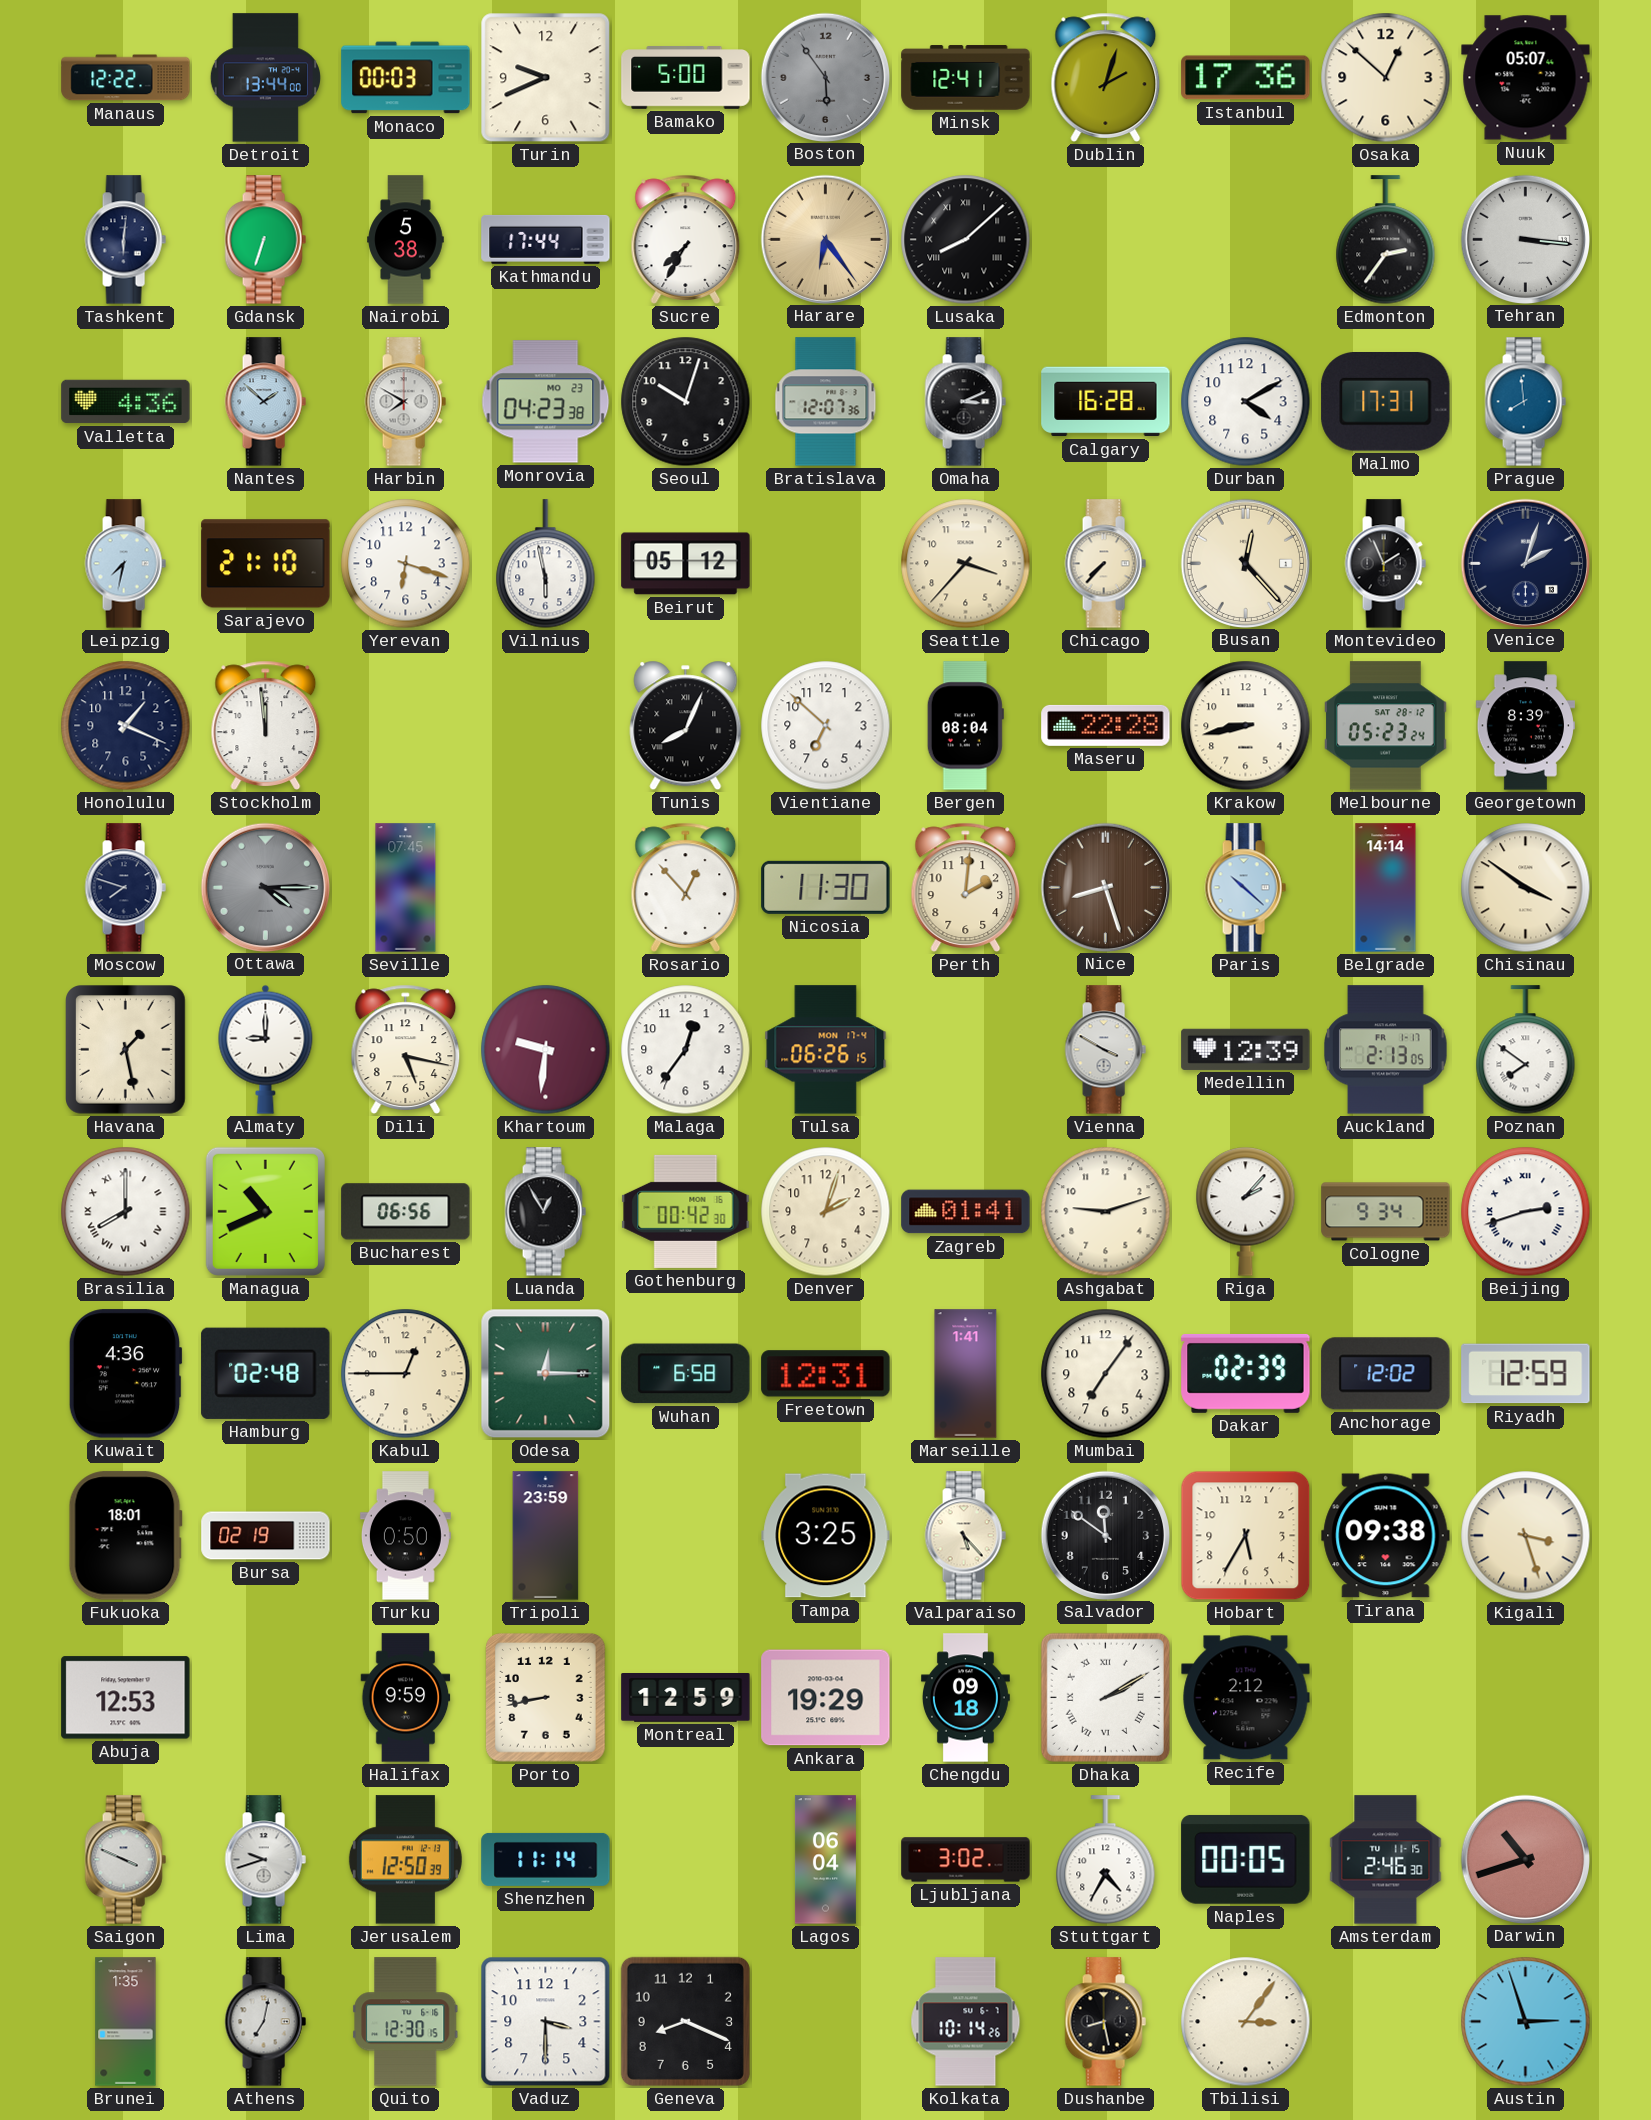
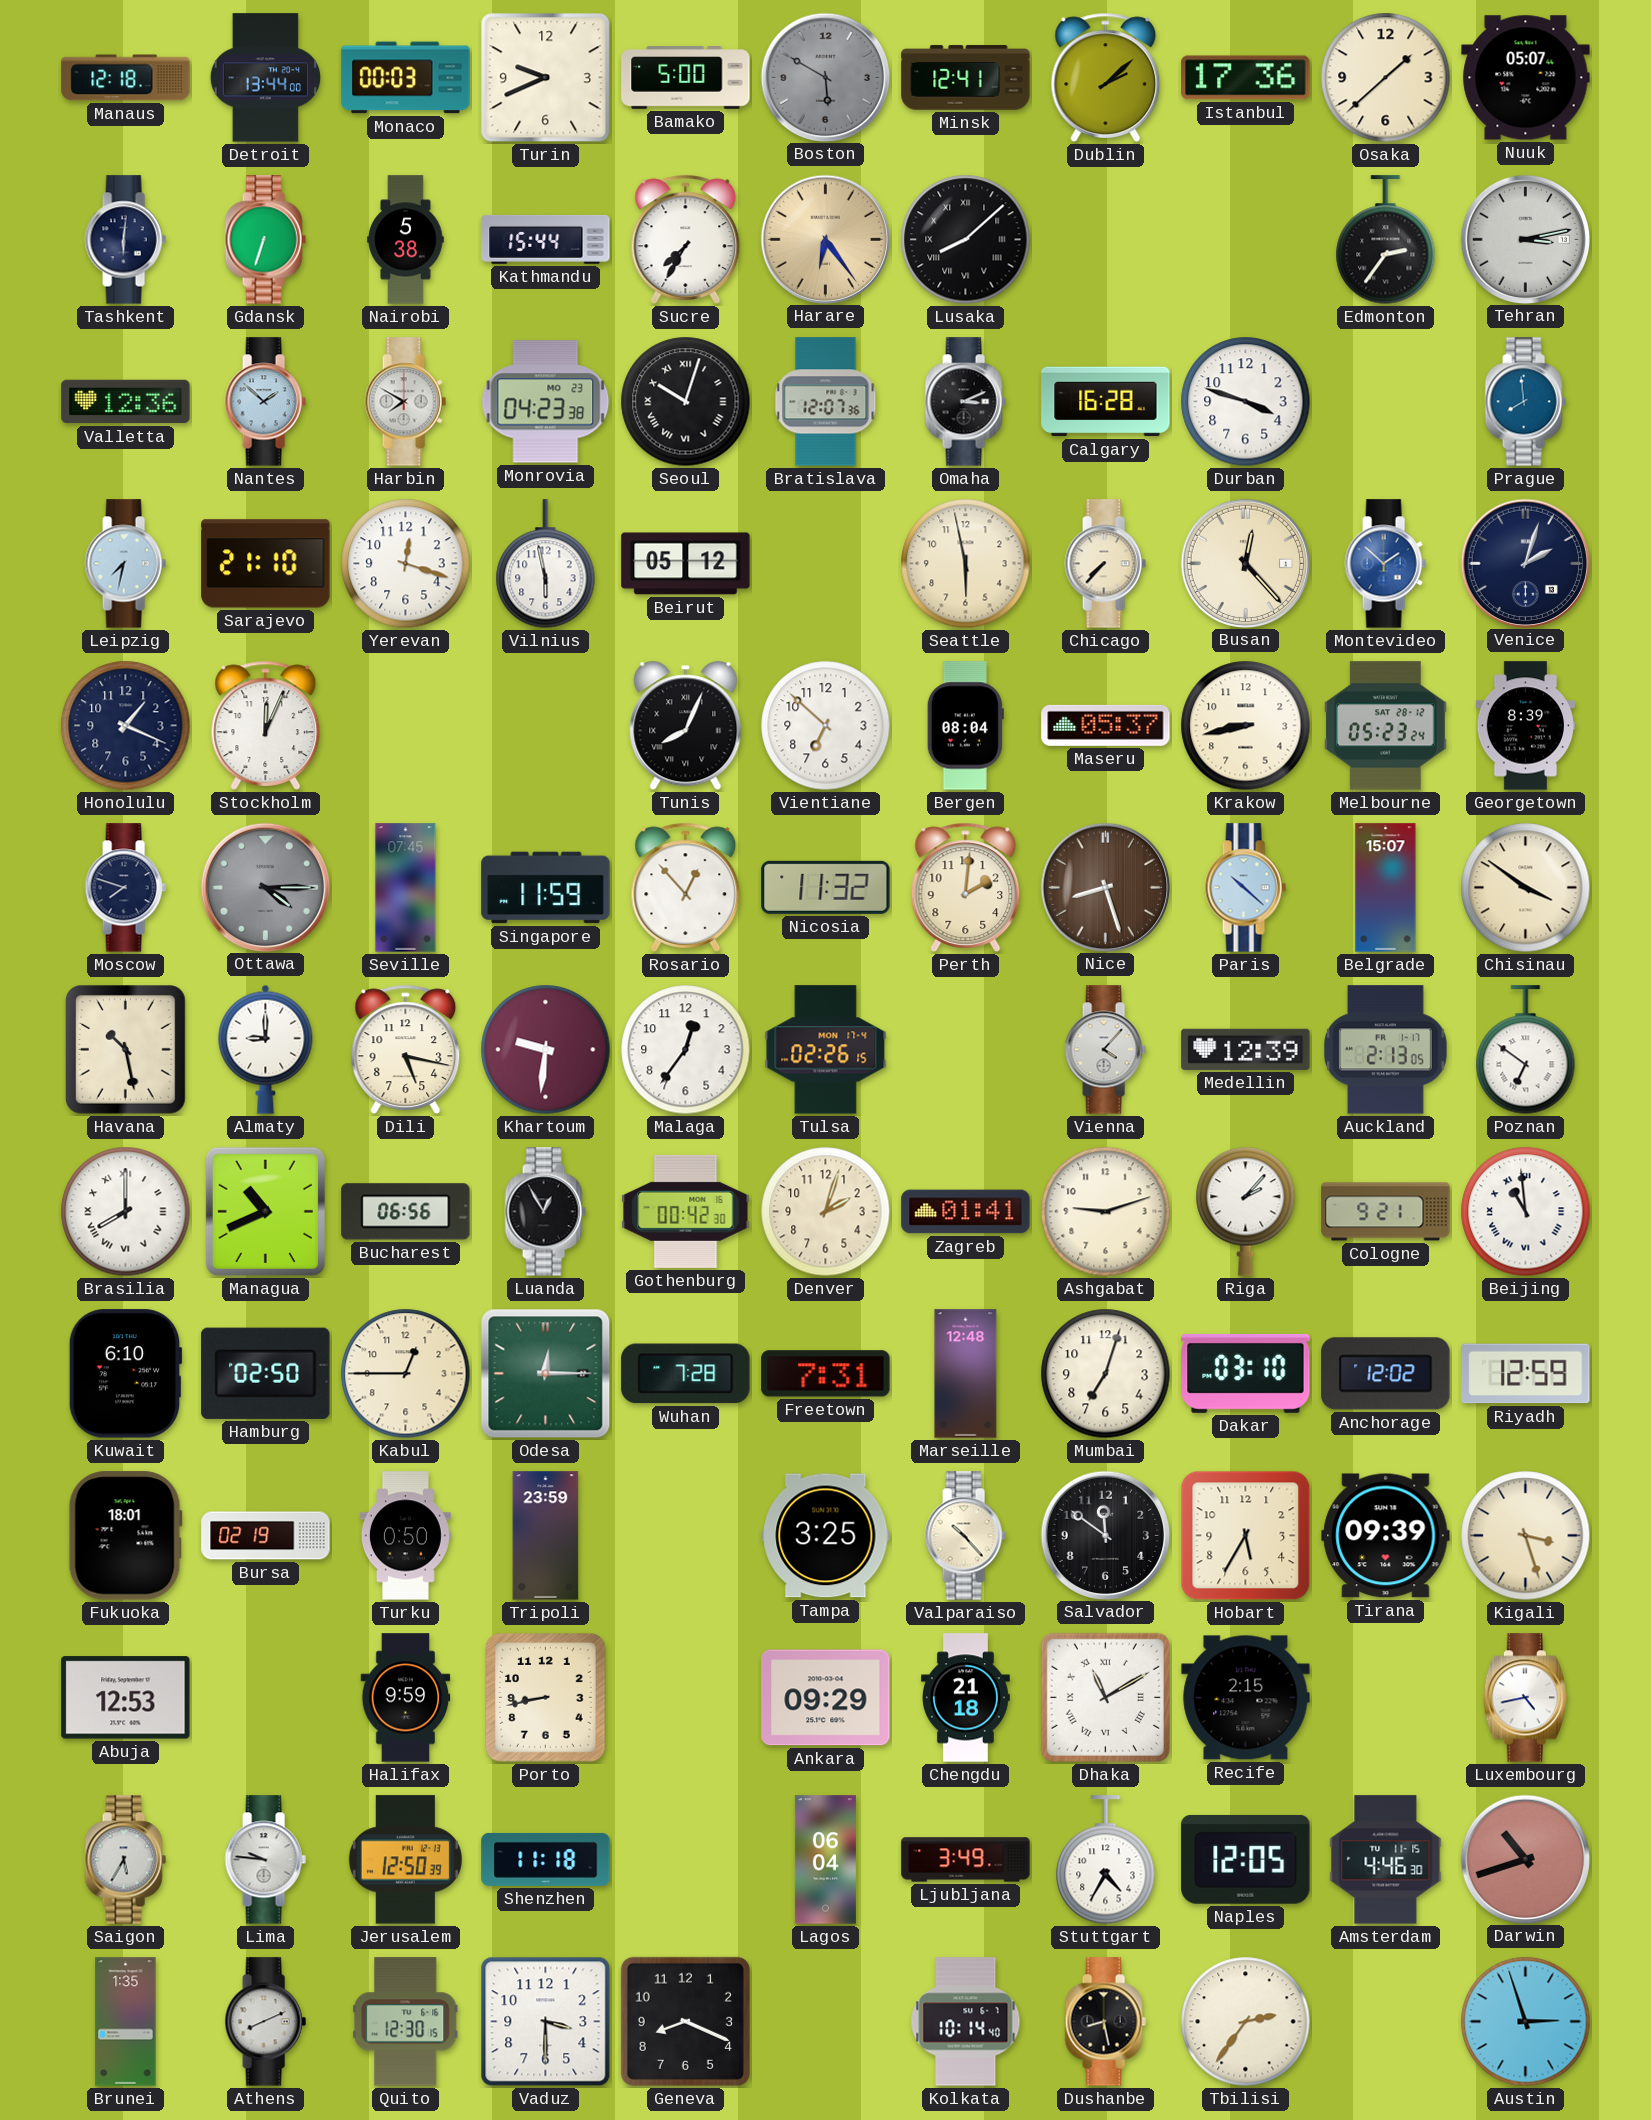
Manaus: 12:22 -> 12:18
Boston: 5:54 -> 5:50
Dublin: 2:03 -> 2:08
Osaka: 12:52 -> 1:38
Kathmandu: 17:44 -> 15:44
Tehran: 3:16 -> 3:13
Valletta: 4:36 -> 12:36
Seoul numerals: Arabic -> Roman
Durban: 4:10 -> 3:48
Malmo: 17:31 -> none
Yerevan: 6:18 -> 12:18
Seattle: 3:37 -> 5:58
Montevideo: 1:56 -> 1:52
Montevideo dial: black -> blue
Stockholm: 11:59 -> 12:04
Maseru: 22:28 -> 05:37
Singapore: none -> 11:59
Nicosia: 11:30 -> 11:32
Belgrade: 14:14 -> 15:07
Havana: 1:28 -> 10:28
Tulsa: 06:26 -> 02:26
Vienna: 3:50 -> 4:07
Poznan: 7:51 -> 6:51
Cologne: 9:34 -> 9:21
Beijing: 2:42 -> 10:59
Kuwait: 4:36 -> 6:10
Hamburg: 02:48 -> 02:50
Wuhan: 6:58 -> 7:28
Freetown: 12:31 -> 7:31
Marseille: 1:41 -> 12:48
Mumbai: 7:06 -> 7:03
Dakar: 02:39 -> 03:10
Valparaiso: 5:23 -> 10:23
Tirana: 09:38 -> 09:39
Montreal: 12:59 -> none
Ankara: 19:29 -> 09:29
Chengdu: 09:18 -> 21:18
Dhaka: 2:10 -> 11:10
Recife: 2:12 -> 2:15
Luxembourg: none -> 4:43
Saigon: 3:49 -> 5:35
Lima: 9:42 -> 9:46
Shenzhen: 11:14 -> 11:18
Ljubljana: 3:02 -> 3:49
Naples: 00:05 -> 12:05
Amsterdam: 2:46 -> 4:46
Athens: 7:02 -> 8:11
Kolkata: 10:14:26 -> 10:14:40
Tbilisi: 3:06 -> 2:36
